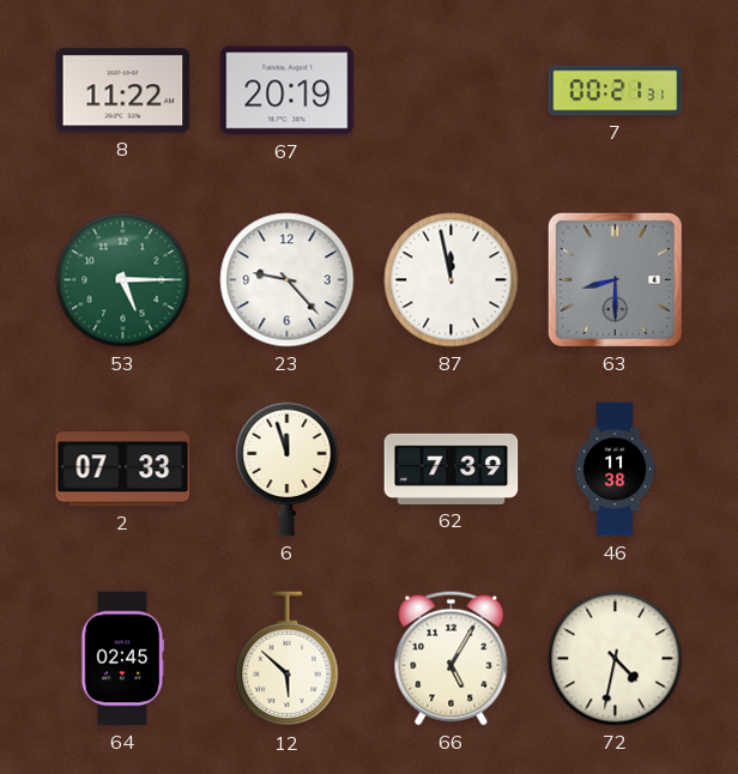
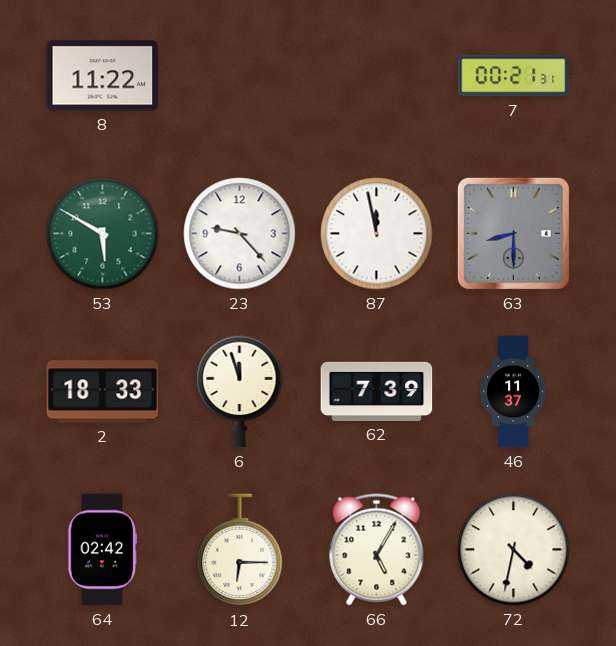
67: 20:19 -> none
53: 5:15 -> 5:50
2: 07:33 -> 18:33
46: 11:38 -> 11:37
64: 02:45 -> 02:42
12: 5:52 -> 6:15
